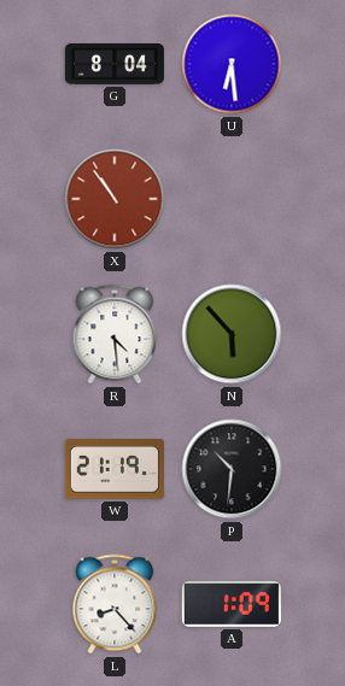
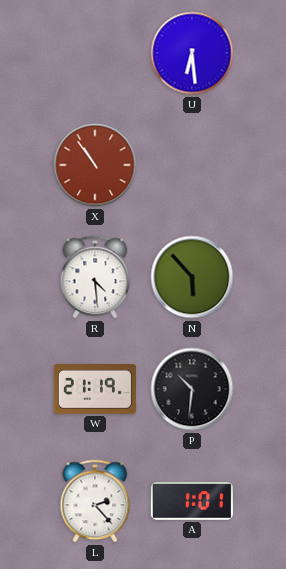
G: 8:04 -> none
L: 8:23 -> 2:23
A: 1:09 -> 1:01
